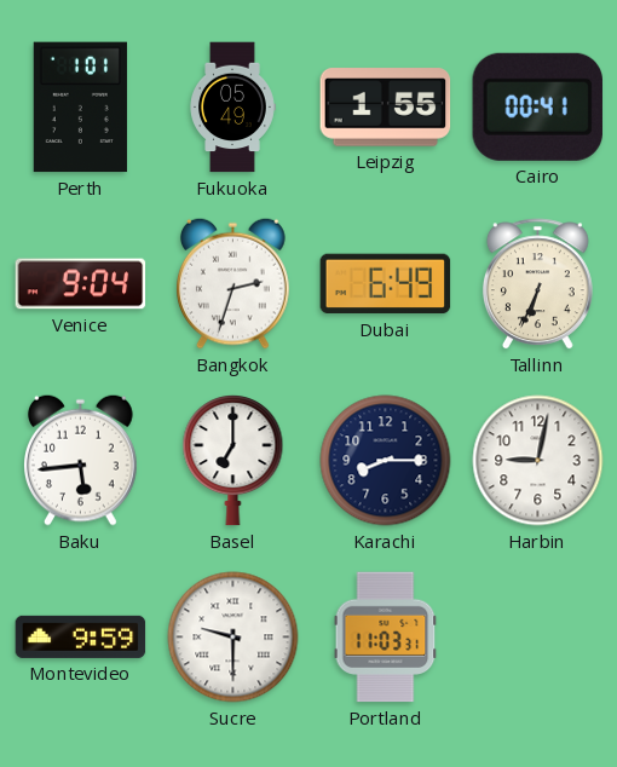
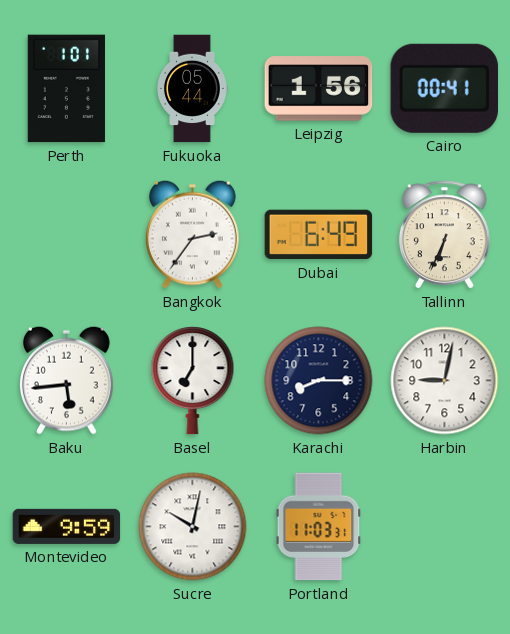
Fukuoka: 05:49 -> 05:44
Leipzig: 1:55 -> 1:56
Venice: 9:04 -> none
Bangkok: 2:33 -> 2:36
Sucre: 9:30 -> 10:02
